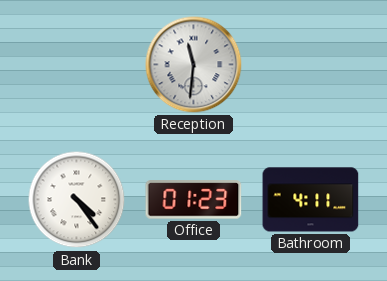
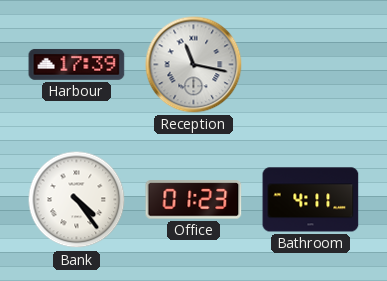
Harbour: none -> 17:39
Reception: 11:31 -> 11:17
